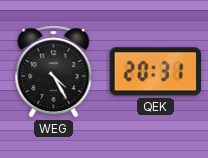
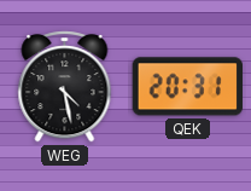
WEG: 4:25 -> 4:28
